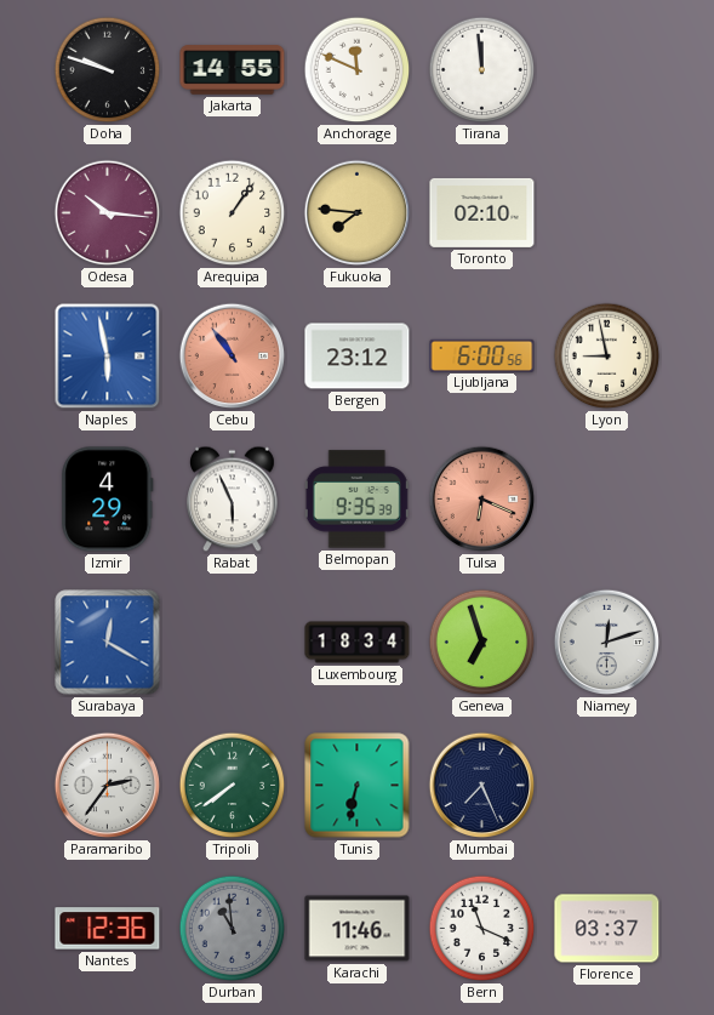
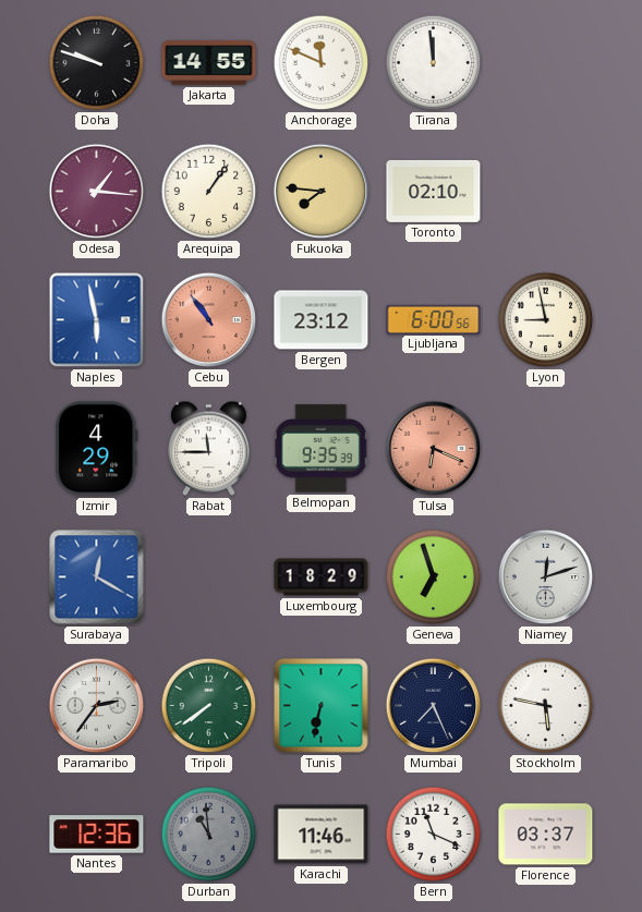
Odesa: 10:16 -> 1:16
Rabat: 5:56 -> 11:45
Luxembourg: 18:34 -> 18:29
Stockholm: none -> 5:47
